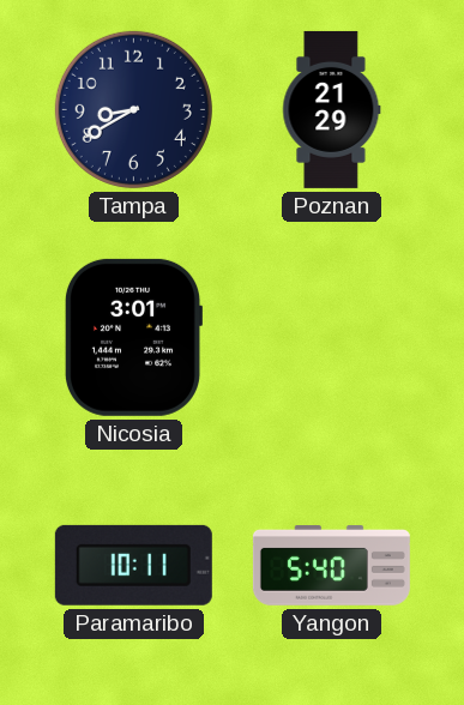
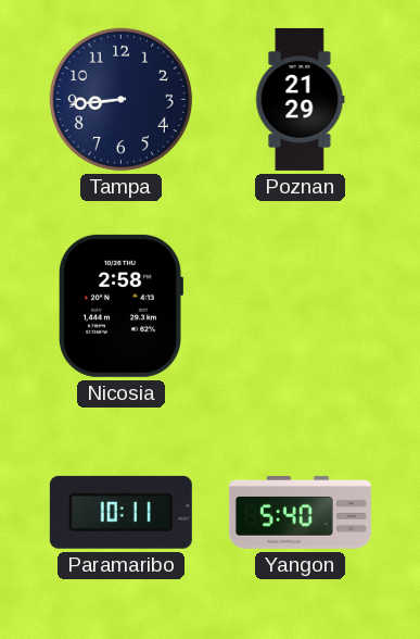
Tampa: 8:40 -> 8:44
Nicosia: 3:01 -> 2:58
